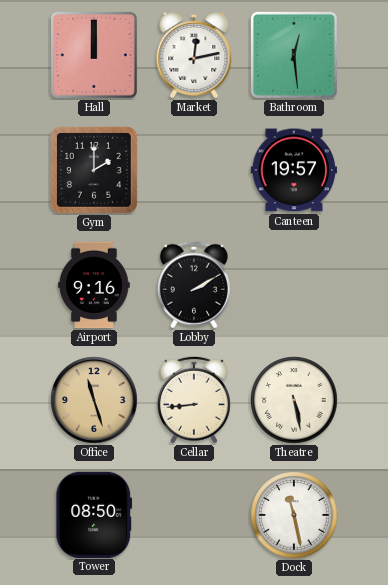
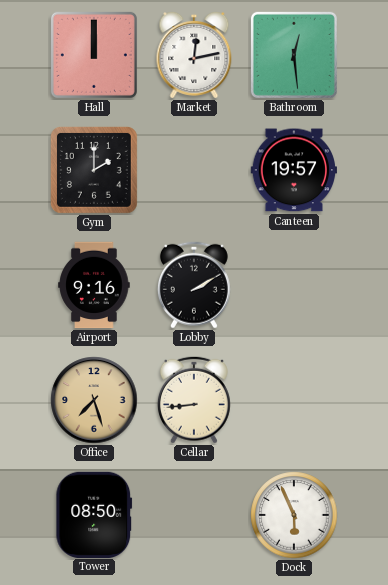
Office: 11:27 -> 7:27
Theatre: 5:28 -> none
Dock: 11:28 -> 5:56
